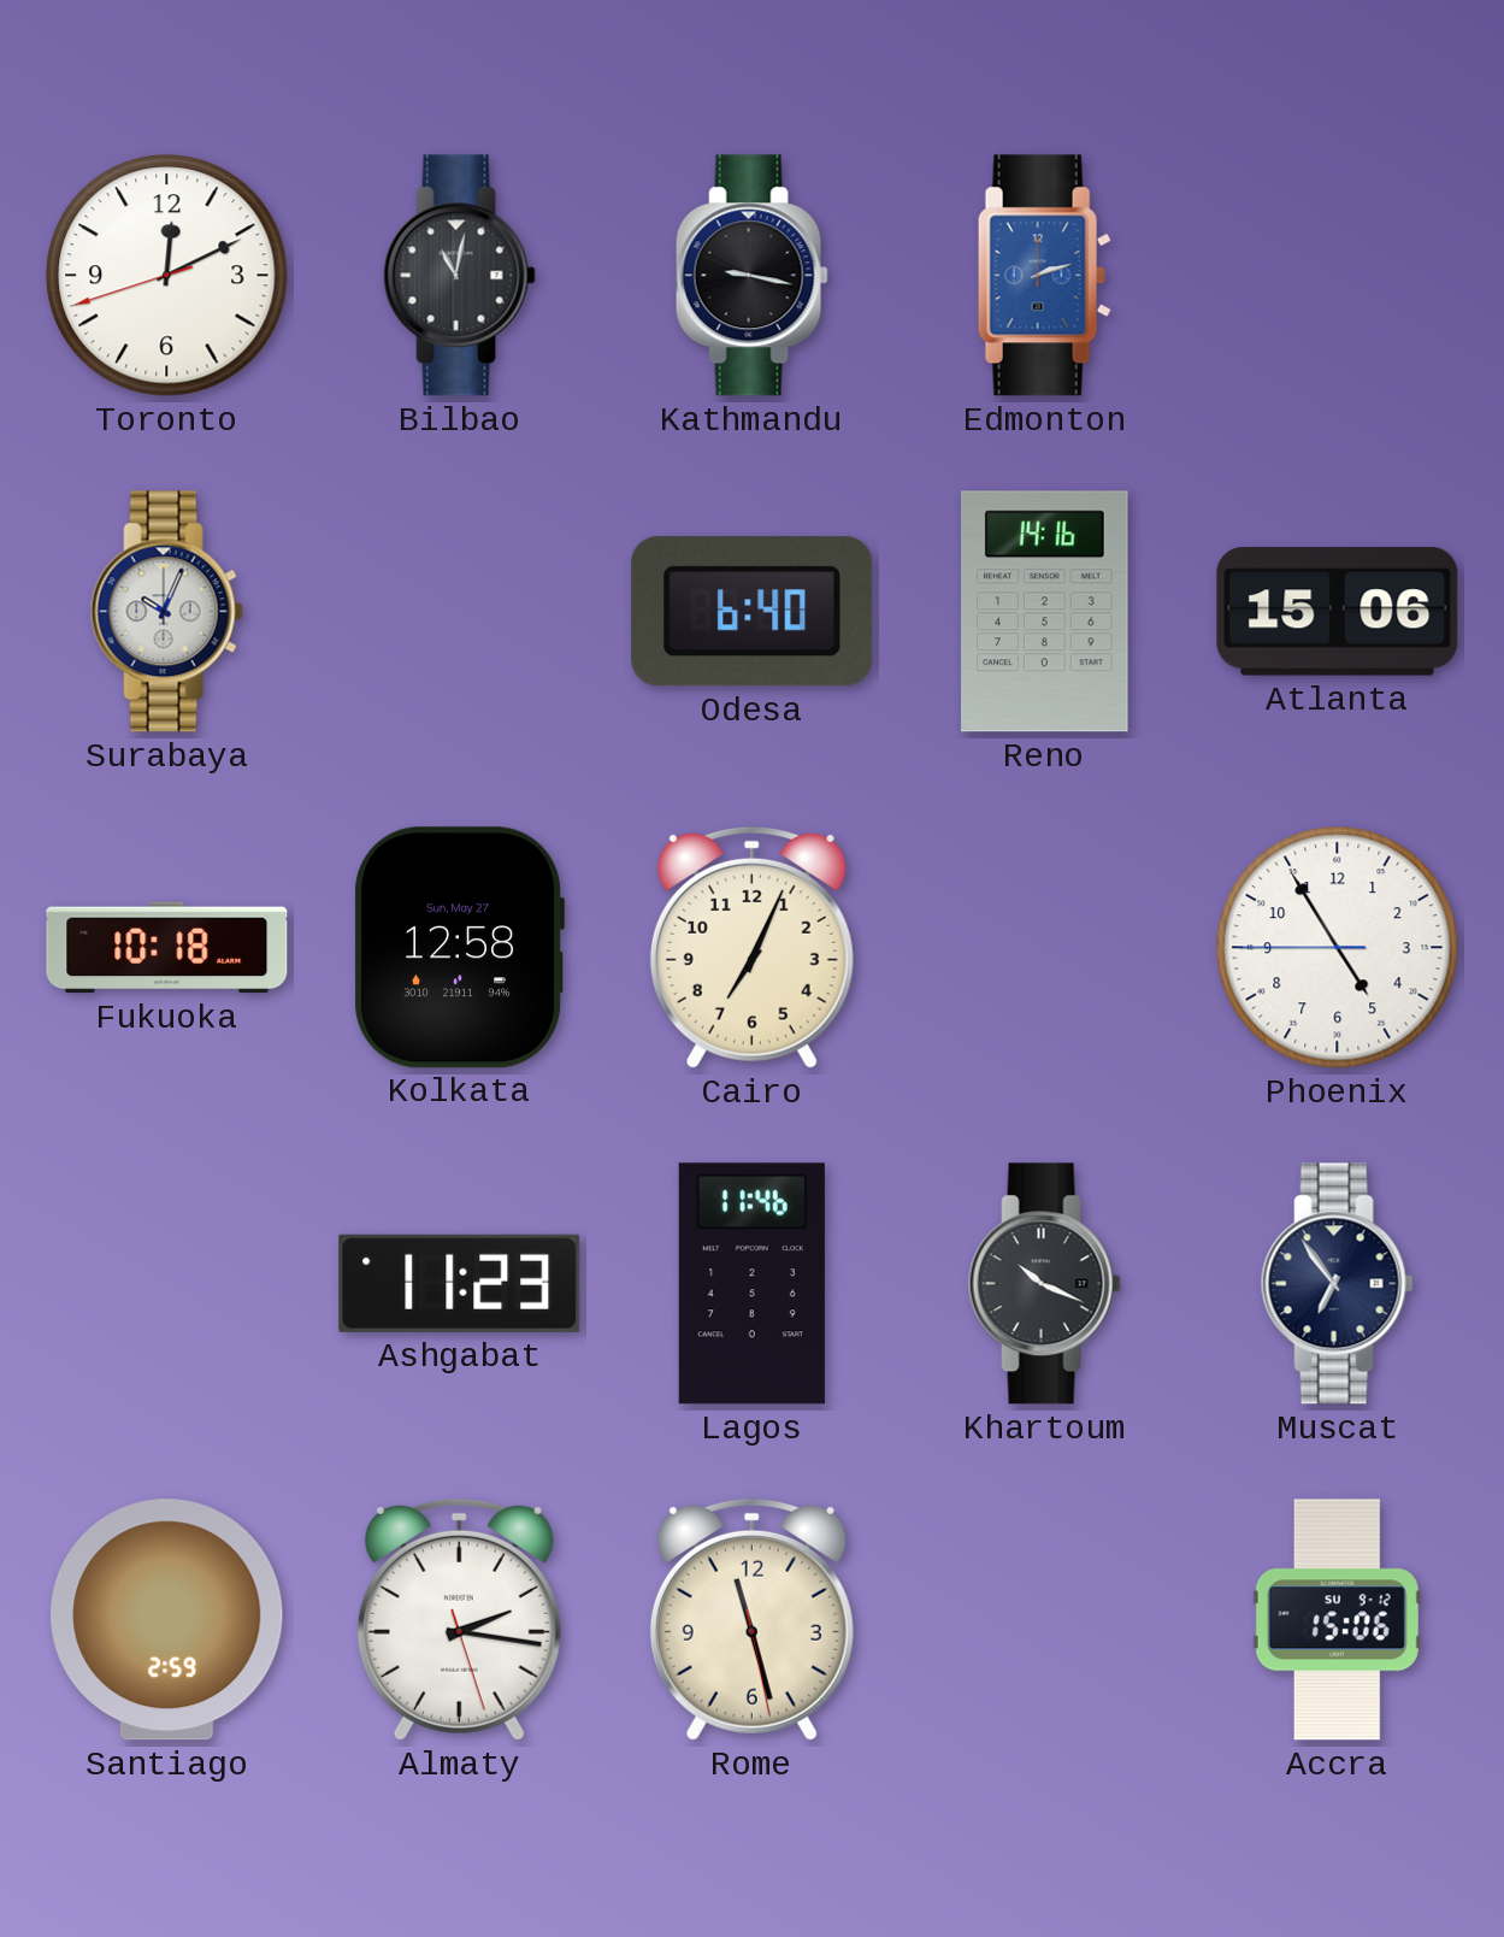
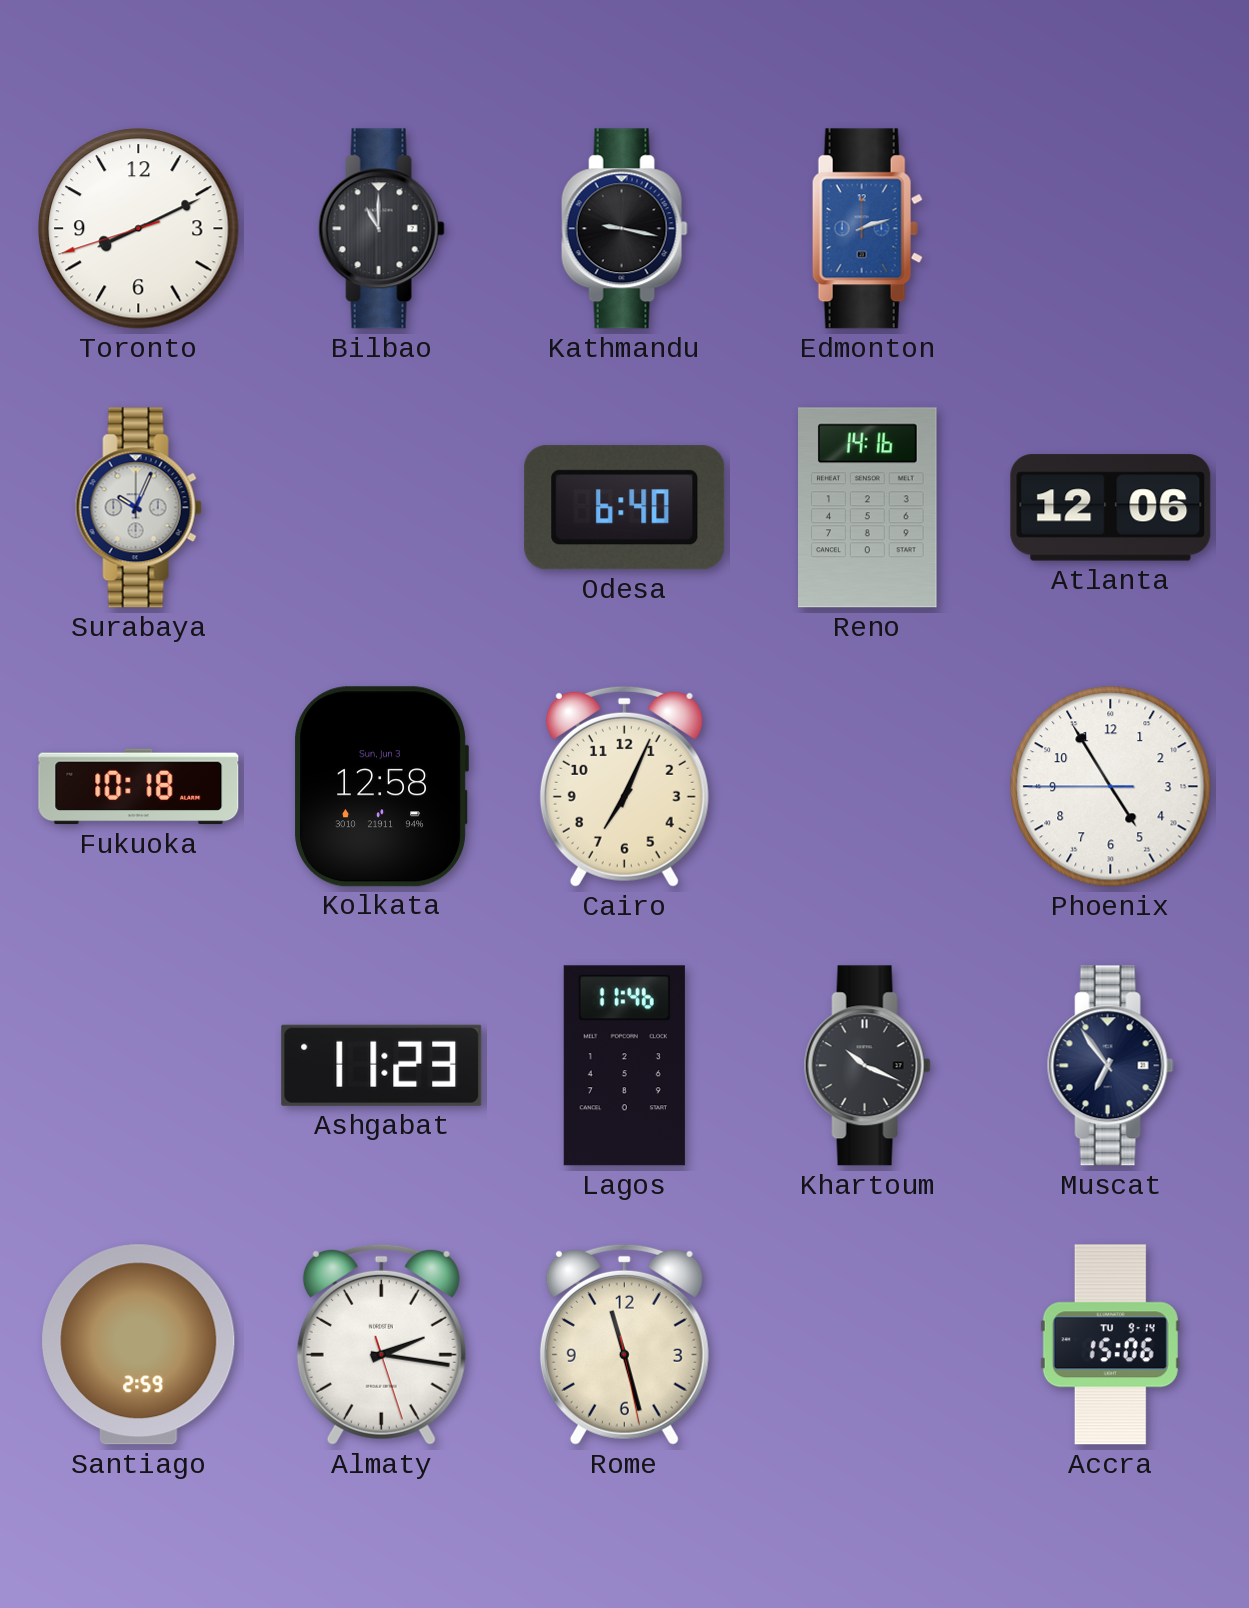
Toronto: 12:10 -> 8:10
Bilbao: 11:02 -> 11:00
Atlanta: 15:06 -> 12:06
Kolkata date: Sun, May 27 -> Sun, Jun 3
Accra date: SU 9-12 -> TU 9-14
